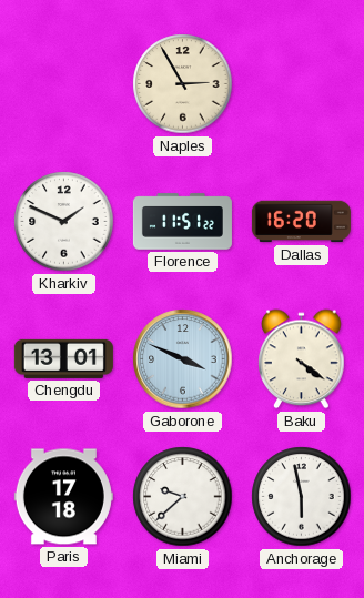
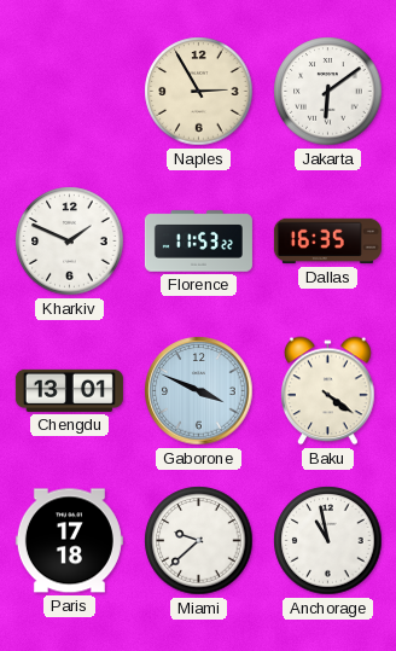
Jakarta: none -> 6:09
Florence: 11:51 -> 11:53
Dallas: 16:20 -> 16:35
Anchorage: 5:58 -> 10:58
